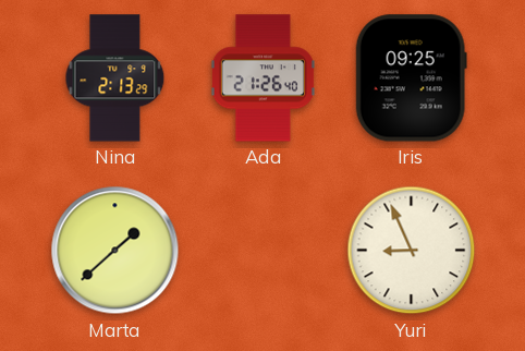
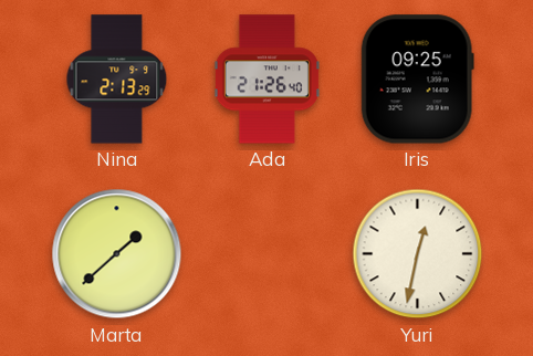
Yuri: 8:56 -> 12:32
